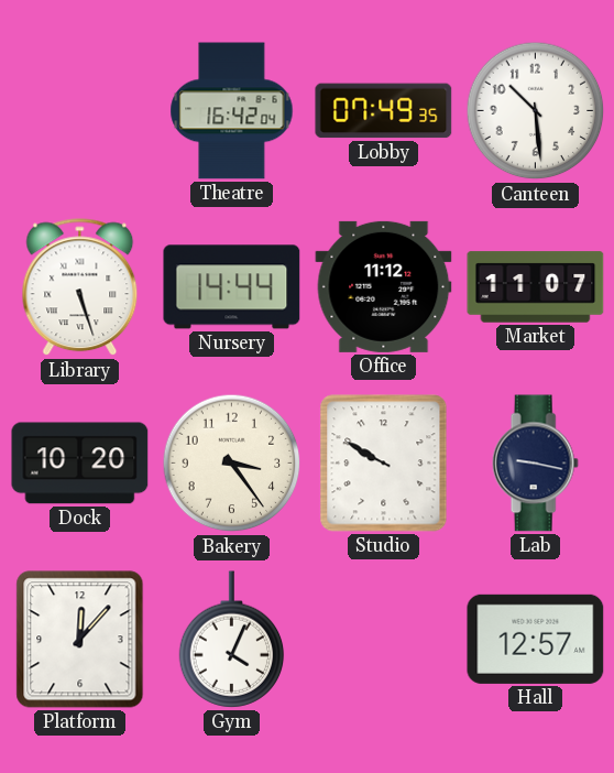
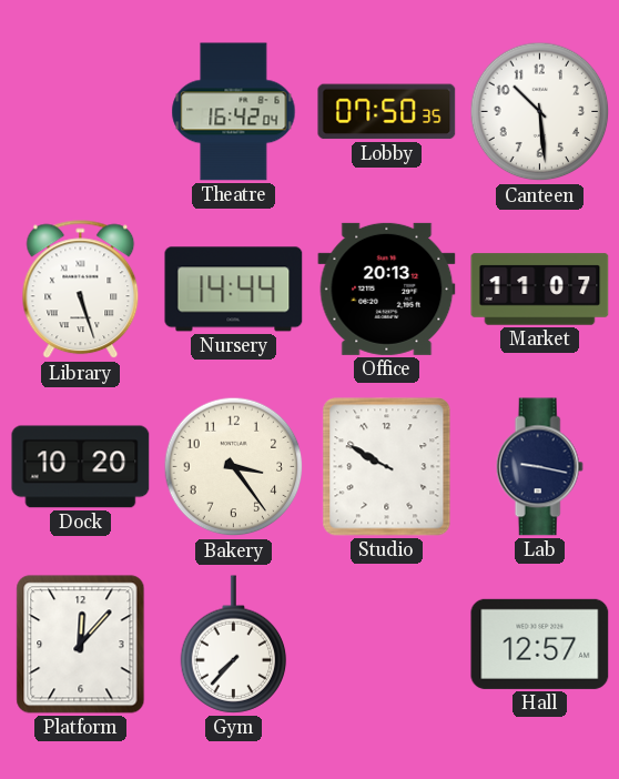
Lobby: 07:49 -> 07:50
Office: 11:12 -> 20:13
Gym: 4:04 -> 7:37
